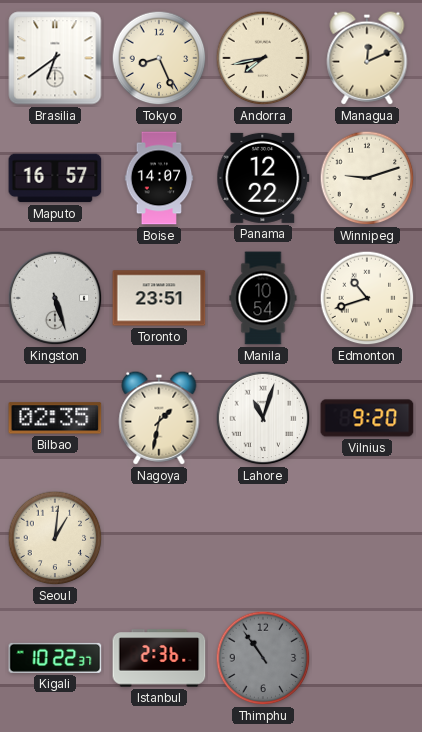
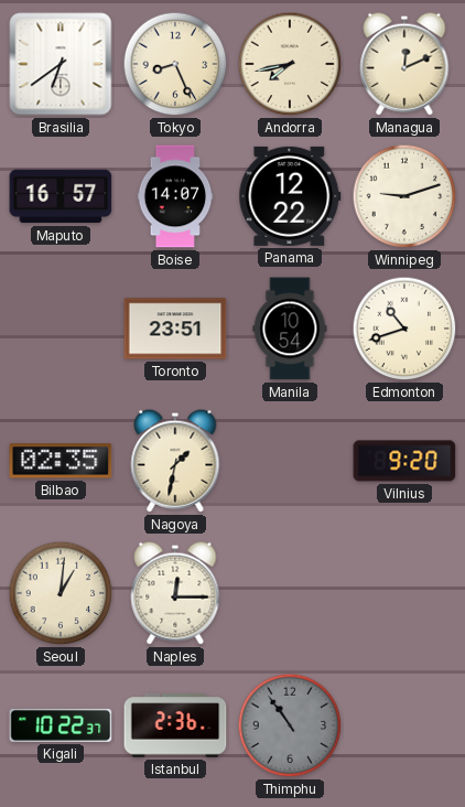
Kingston: 5:27 -> none
Lahore: 11:03 -> none
Naples: none -> 12:15
